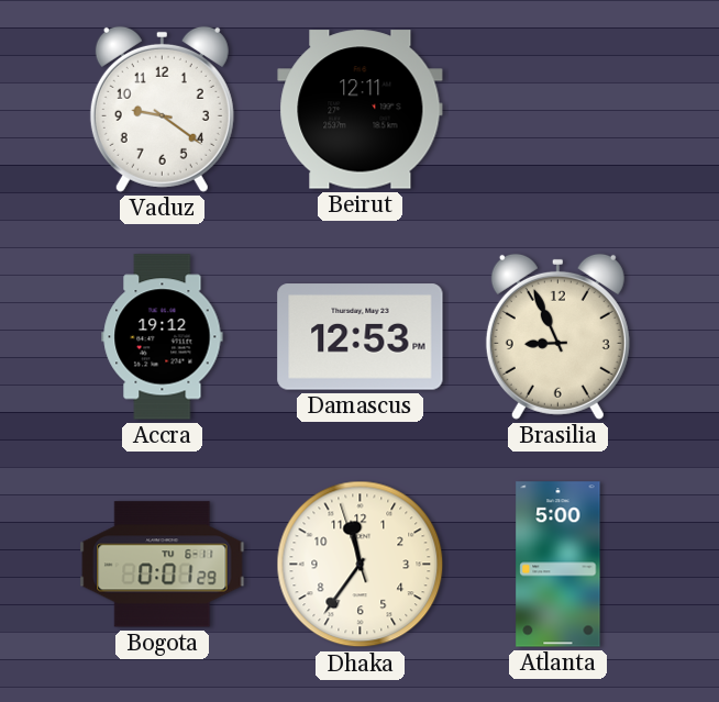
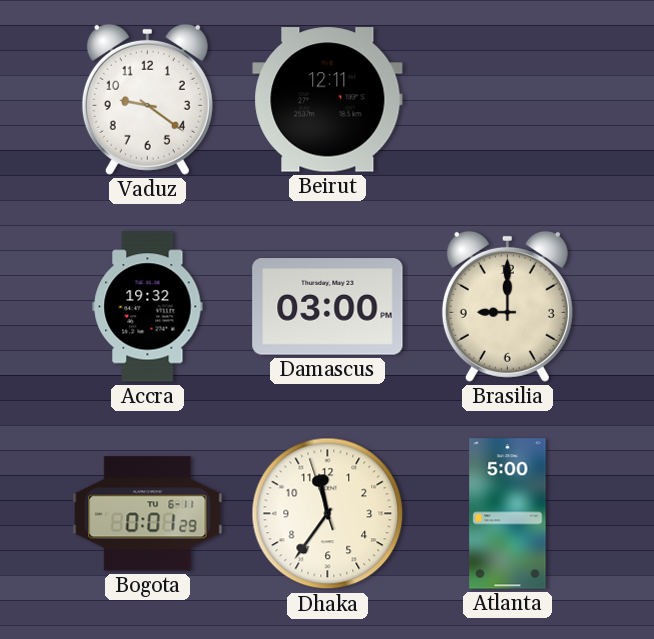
Accra: 19:12 -> 19:32
Damascus: 12:53 -> 03:00
Brasilia: 8:56 -> 9:00
